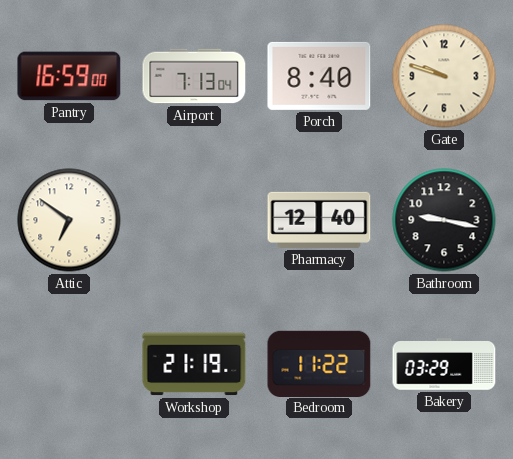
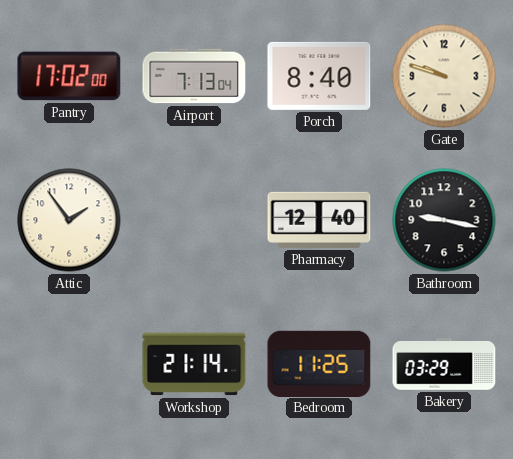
Pantry: 16:59 -> 17:02
Attic: 6:51 -> 1:54
Workshop: 21:19 -> 21:14
Bedroom: 11:22 -> 11:25
